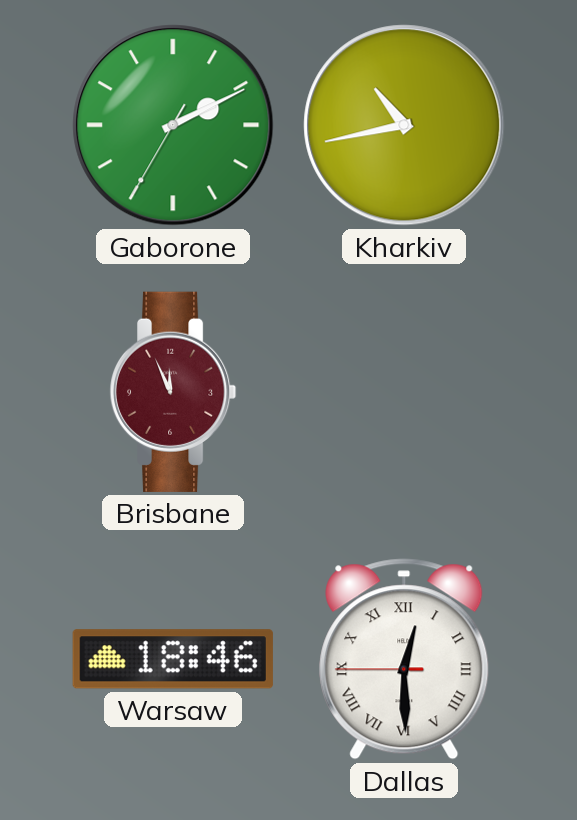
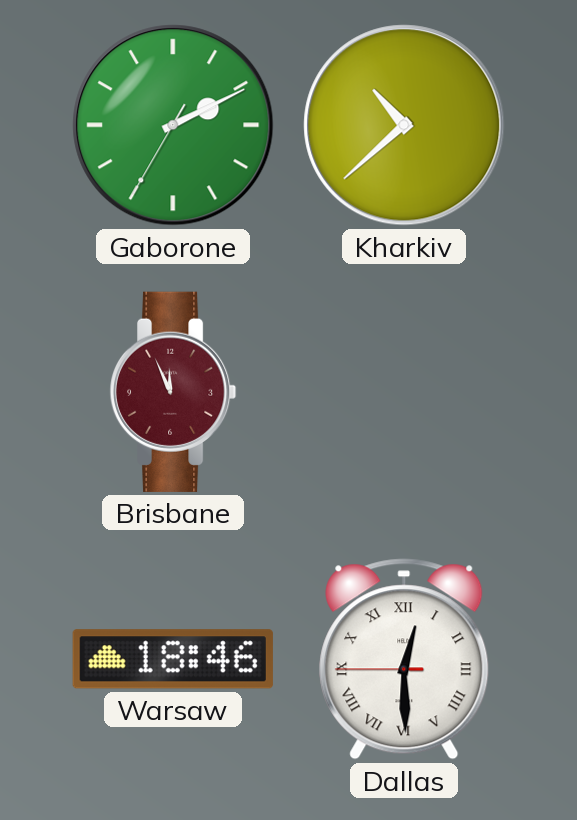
Kharkiv: 10:43 -> 10:38
